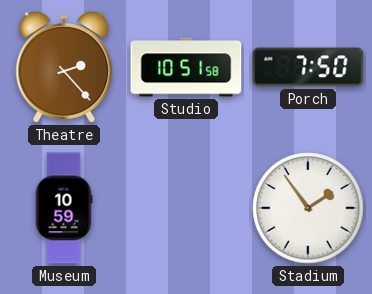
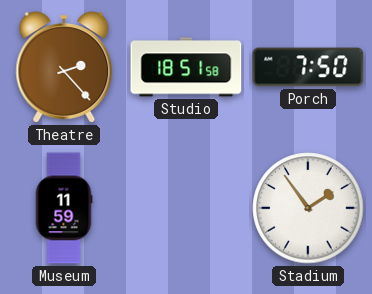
Studio: 10:51 -> 18:51
Museum: 10:59 -> 11:59
